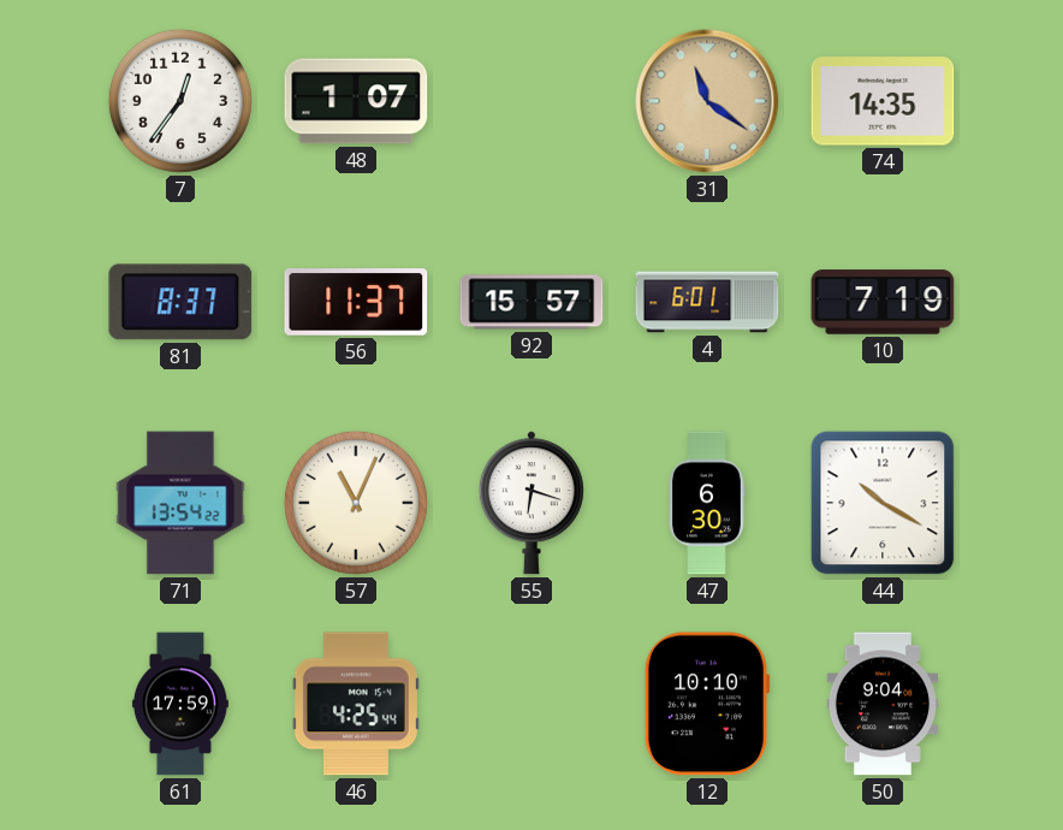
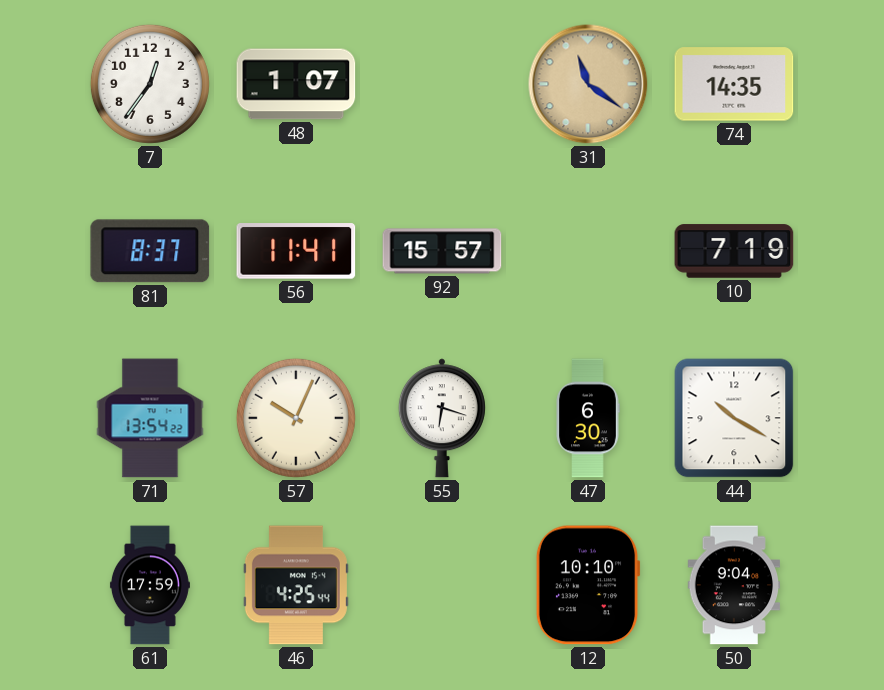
56: 11:37 -> 11:41
4: 6:01 -> none
57: 11:04 -> 10:04
